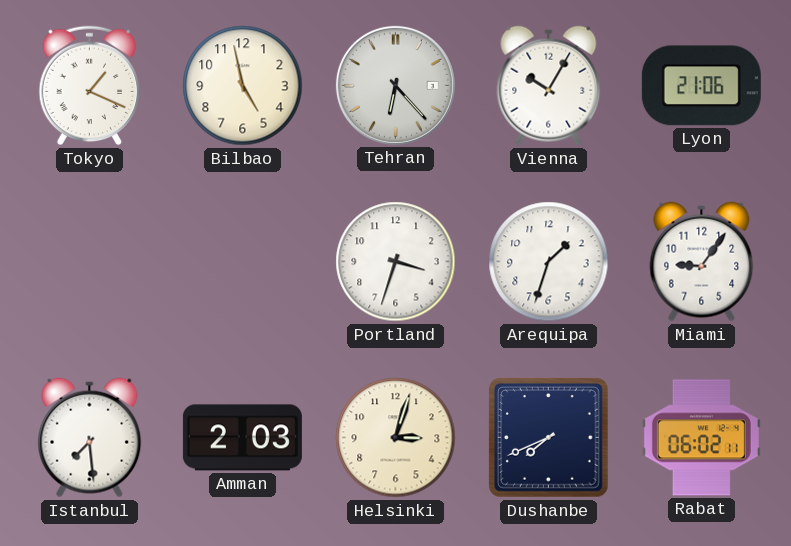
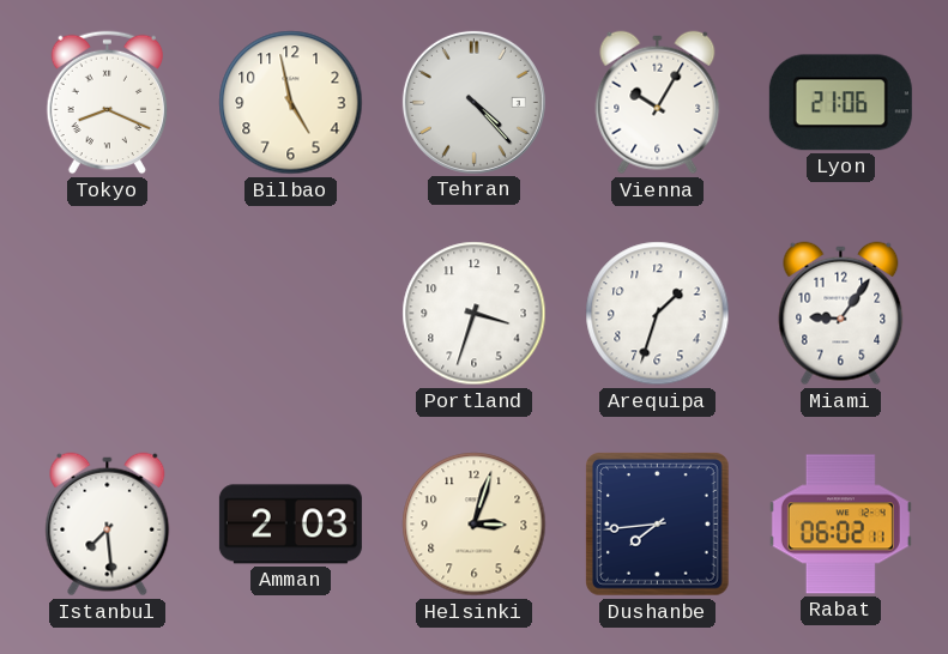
Tokyo: 1:19 -> 8:19
Tehran: 6:23 -> 4:23
Dushanbe: 7:41 -> 7:44
